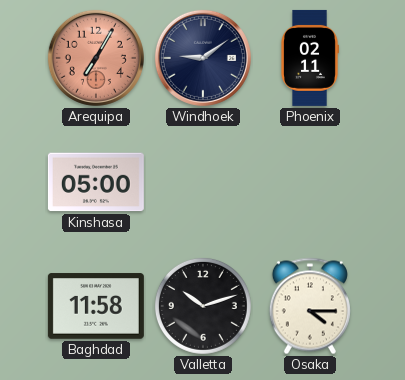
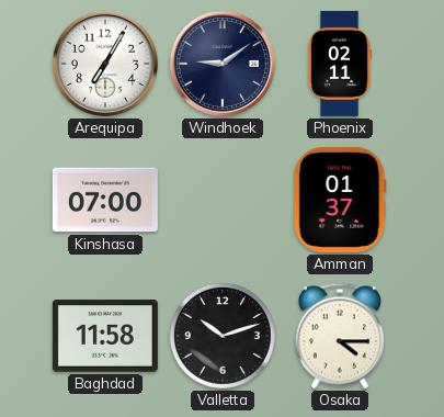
Arequipa dial: salmon -> white
Kinshasa: 05:00 -> 07:00
Amman: none -> 01:37
